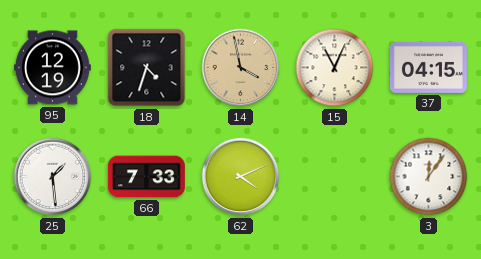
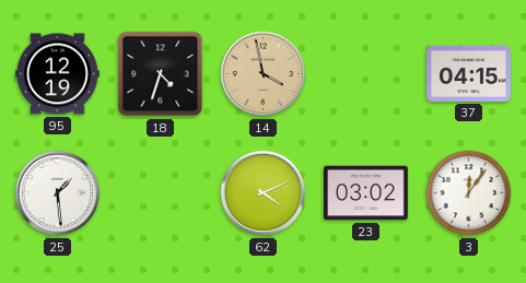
15: 11:04 -> none
66: 7:33 -> none
23: none -> 03:02
